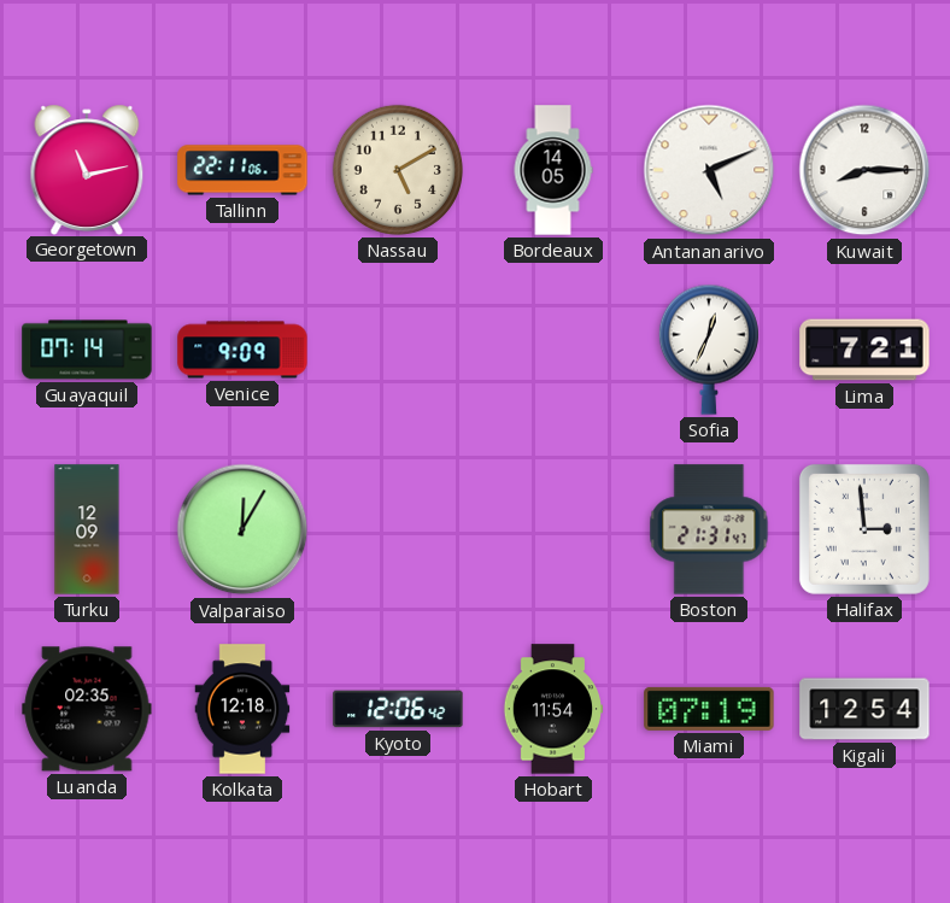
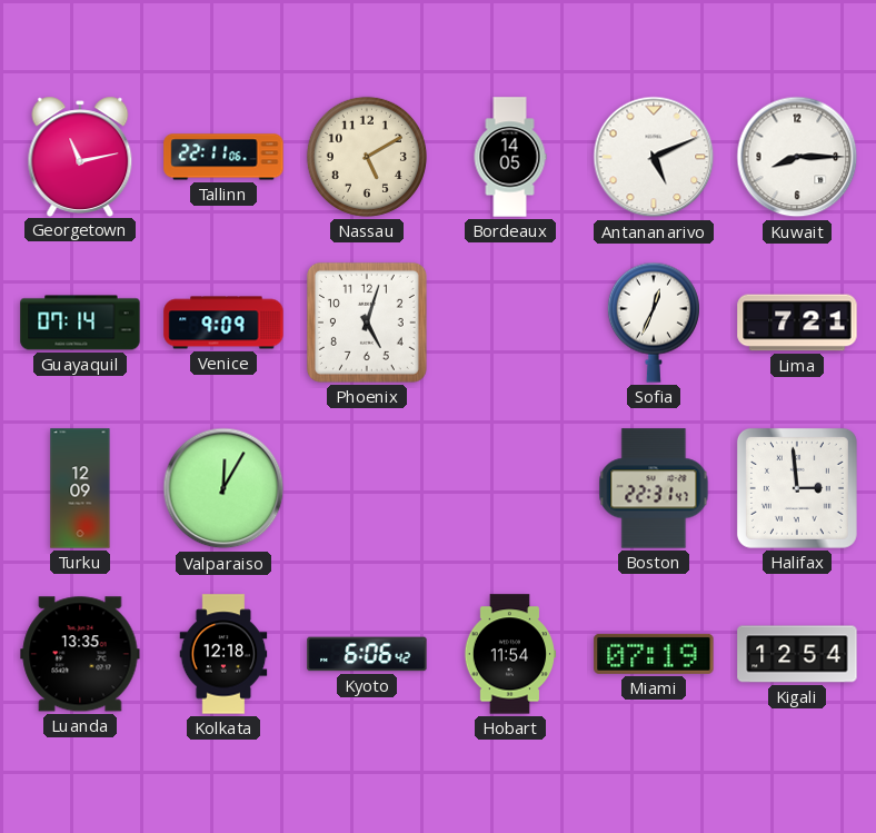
Phoenix: none -> 5:03
Boston: 21:31 -> 22:31
Luanda: 02:35 -> 13:35
Kyoto: 12:06 -> 6:06
